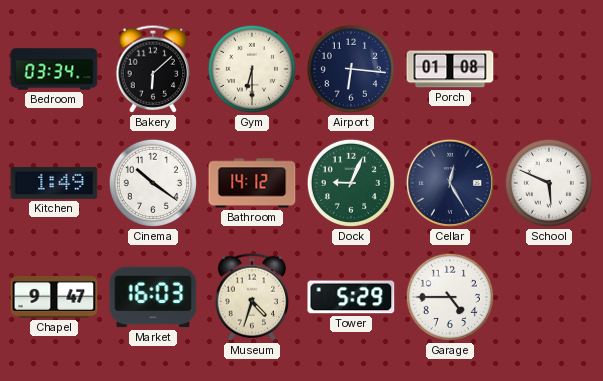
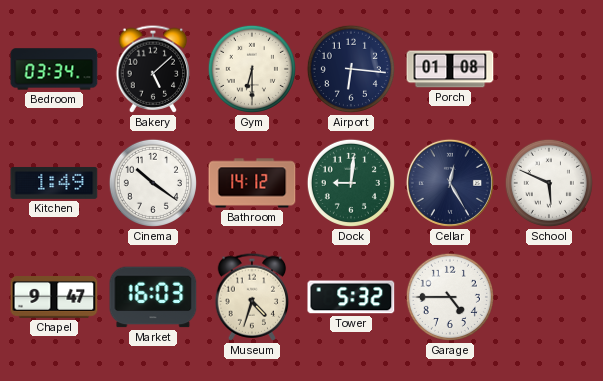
Bakery: 6:08 -> 5:08
Dock: 9:04 -> 9:01
Tower: 5:29 -> 5:32
